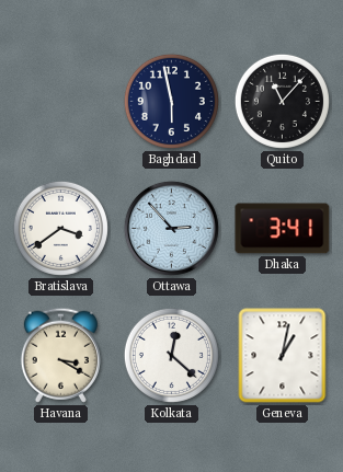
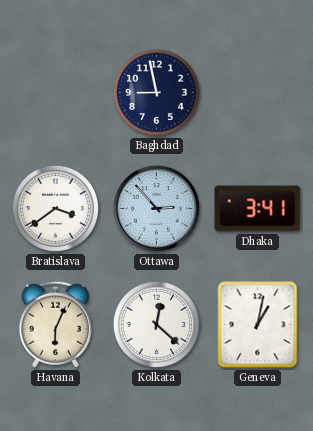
Baghdad: 5:58 -> 8:58
Quito: 11:07 -> none
Havana: 3:20 -> 6:04
